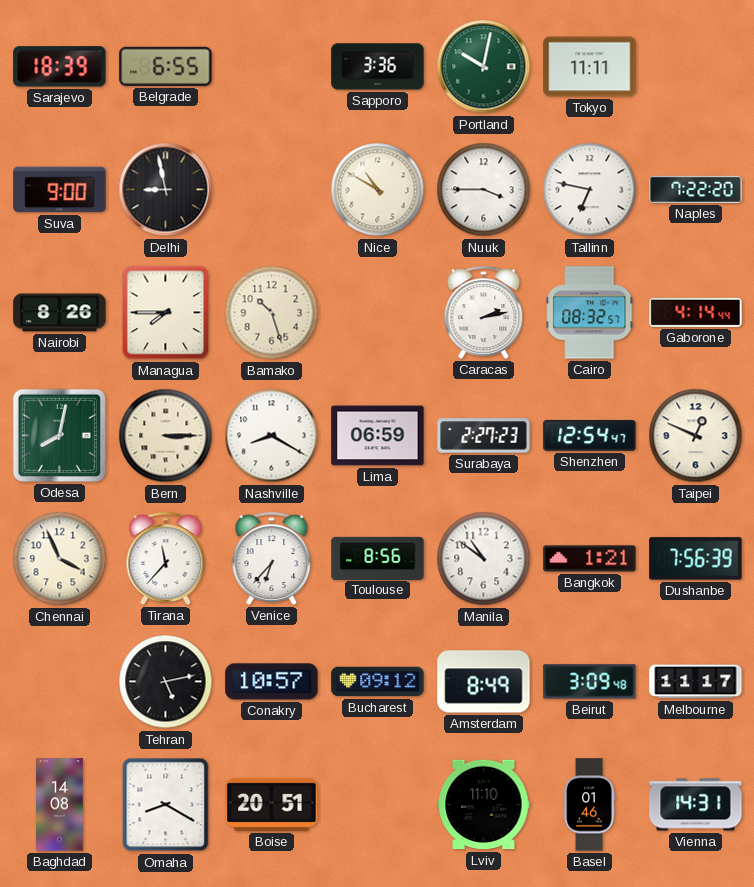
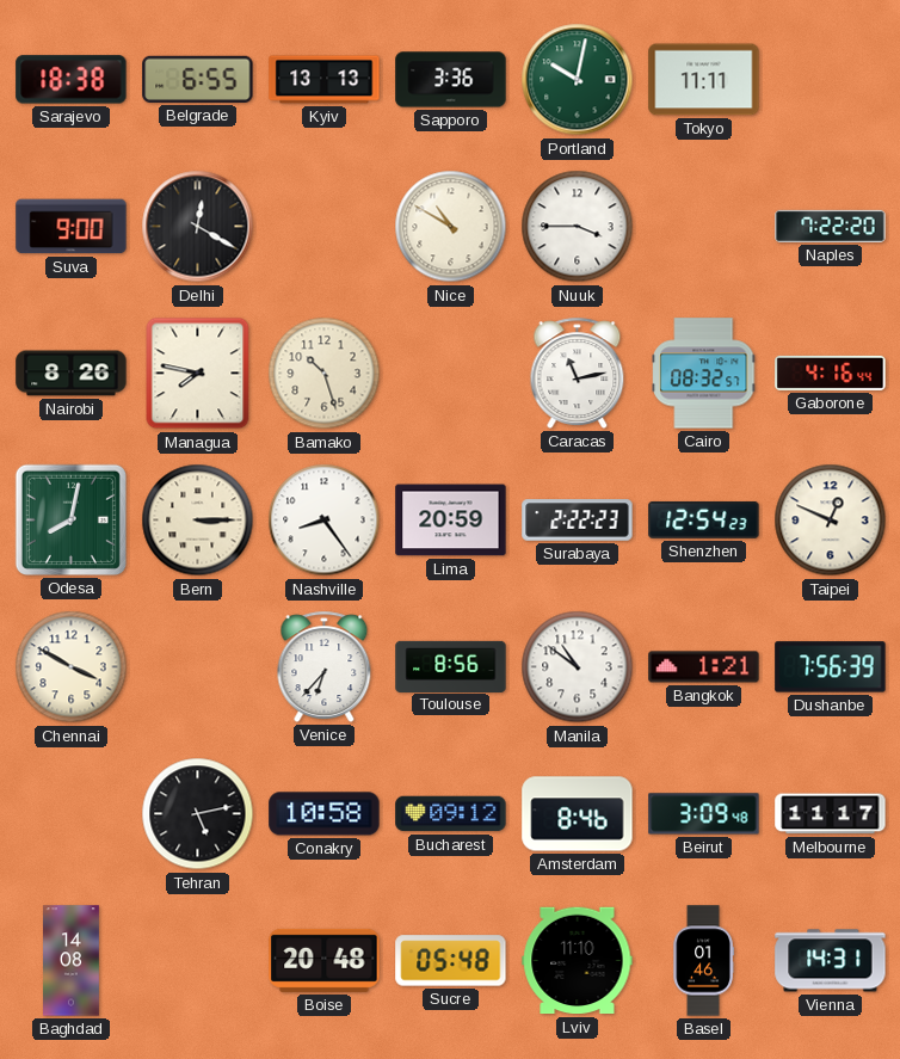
Sarajevo: 18:39 -> 18:38
Kyiv: none -> 13:13
Delhi: 8:58 -> 12:20
Tallinn: 6:47 -> none
Managua: 7:45 -> 7:47
Caracas: 2:13 -> 11:13
Gaborone: 4:14 -> 4:16
Nashville: 8:20 -> 8:24
Lima: 06:59 -> 20:59
Surabaya: 2:27 -> 2:22
Shenzhen: 12:54:47 -> 12:54:23
Chennai: 3:56 -> 3:50
Tirana: 11:37 -> none
Conakry: 10:57 -> 10:58
Amsterdam: 8:49 -> 8:46
Omaha: 8:20 -> none
Boise: 20:51 -> 20:48
Sucre: none -> 05:48
